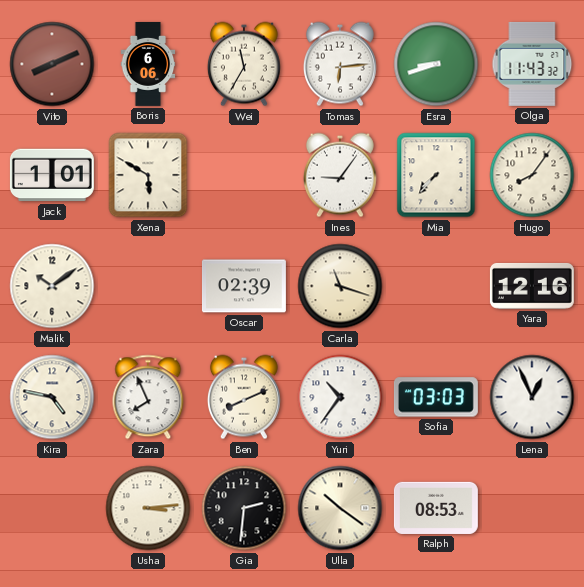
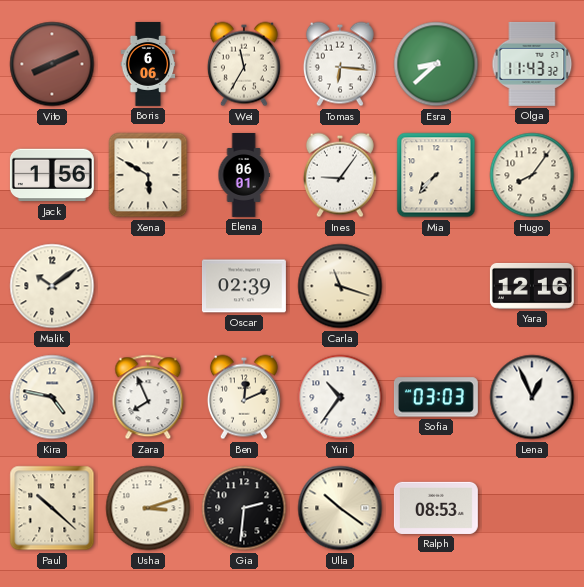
Tomas: 6:14 -> 6:16
Esra: 8:42 -> 8:38
Jack: 1:01 -> 1:56
Elena: none -> 06:01
Ben: 8:11 -> 12:11
Paul: none -> 10:22
Usha: 3:14 -> 3:12
